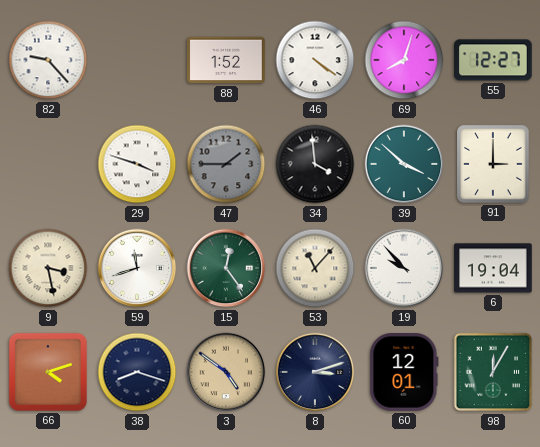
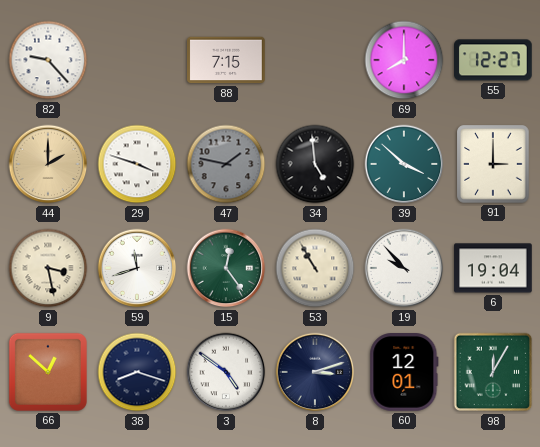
88: 1:52 -> 7:15
46: 4:21 -> none
69: 8:03 -> 8:00
44: none -> 2:00
47: 1:45 -> 1:47
34: 3:59 -> 4:59
53: 11:07 -> 10:55
66: 4:12 -> 12:52
3 dial: champagne -> white
